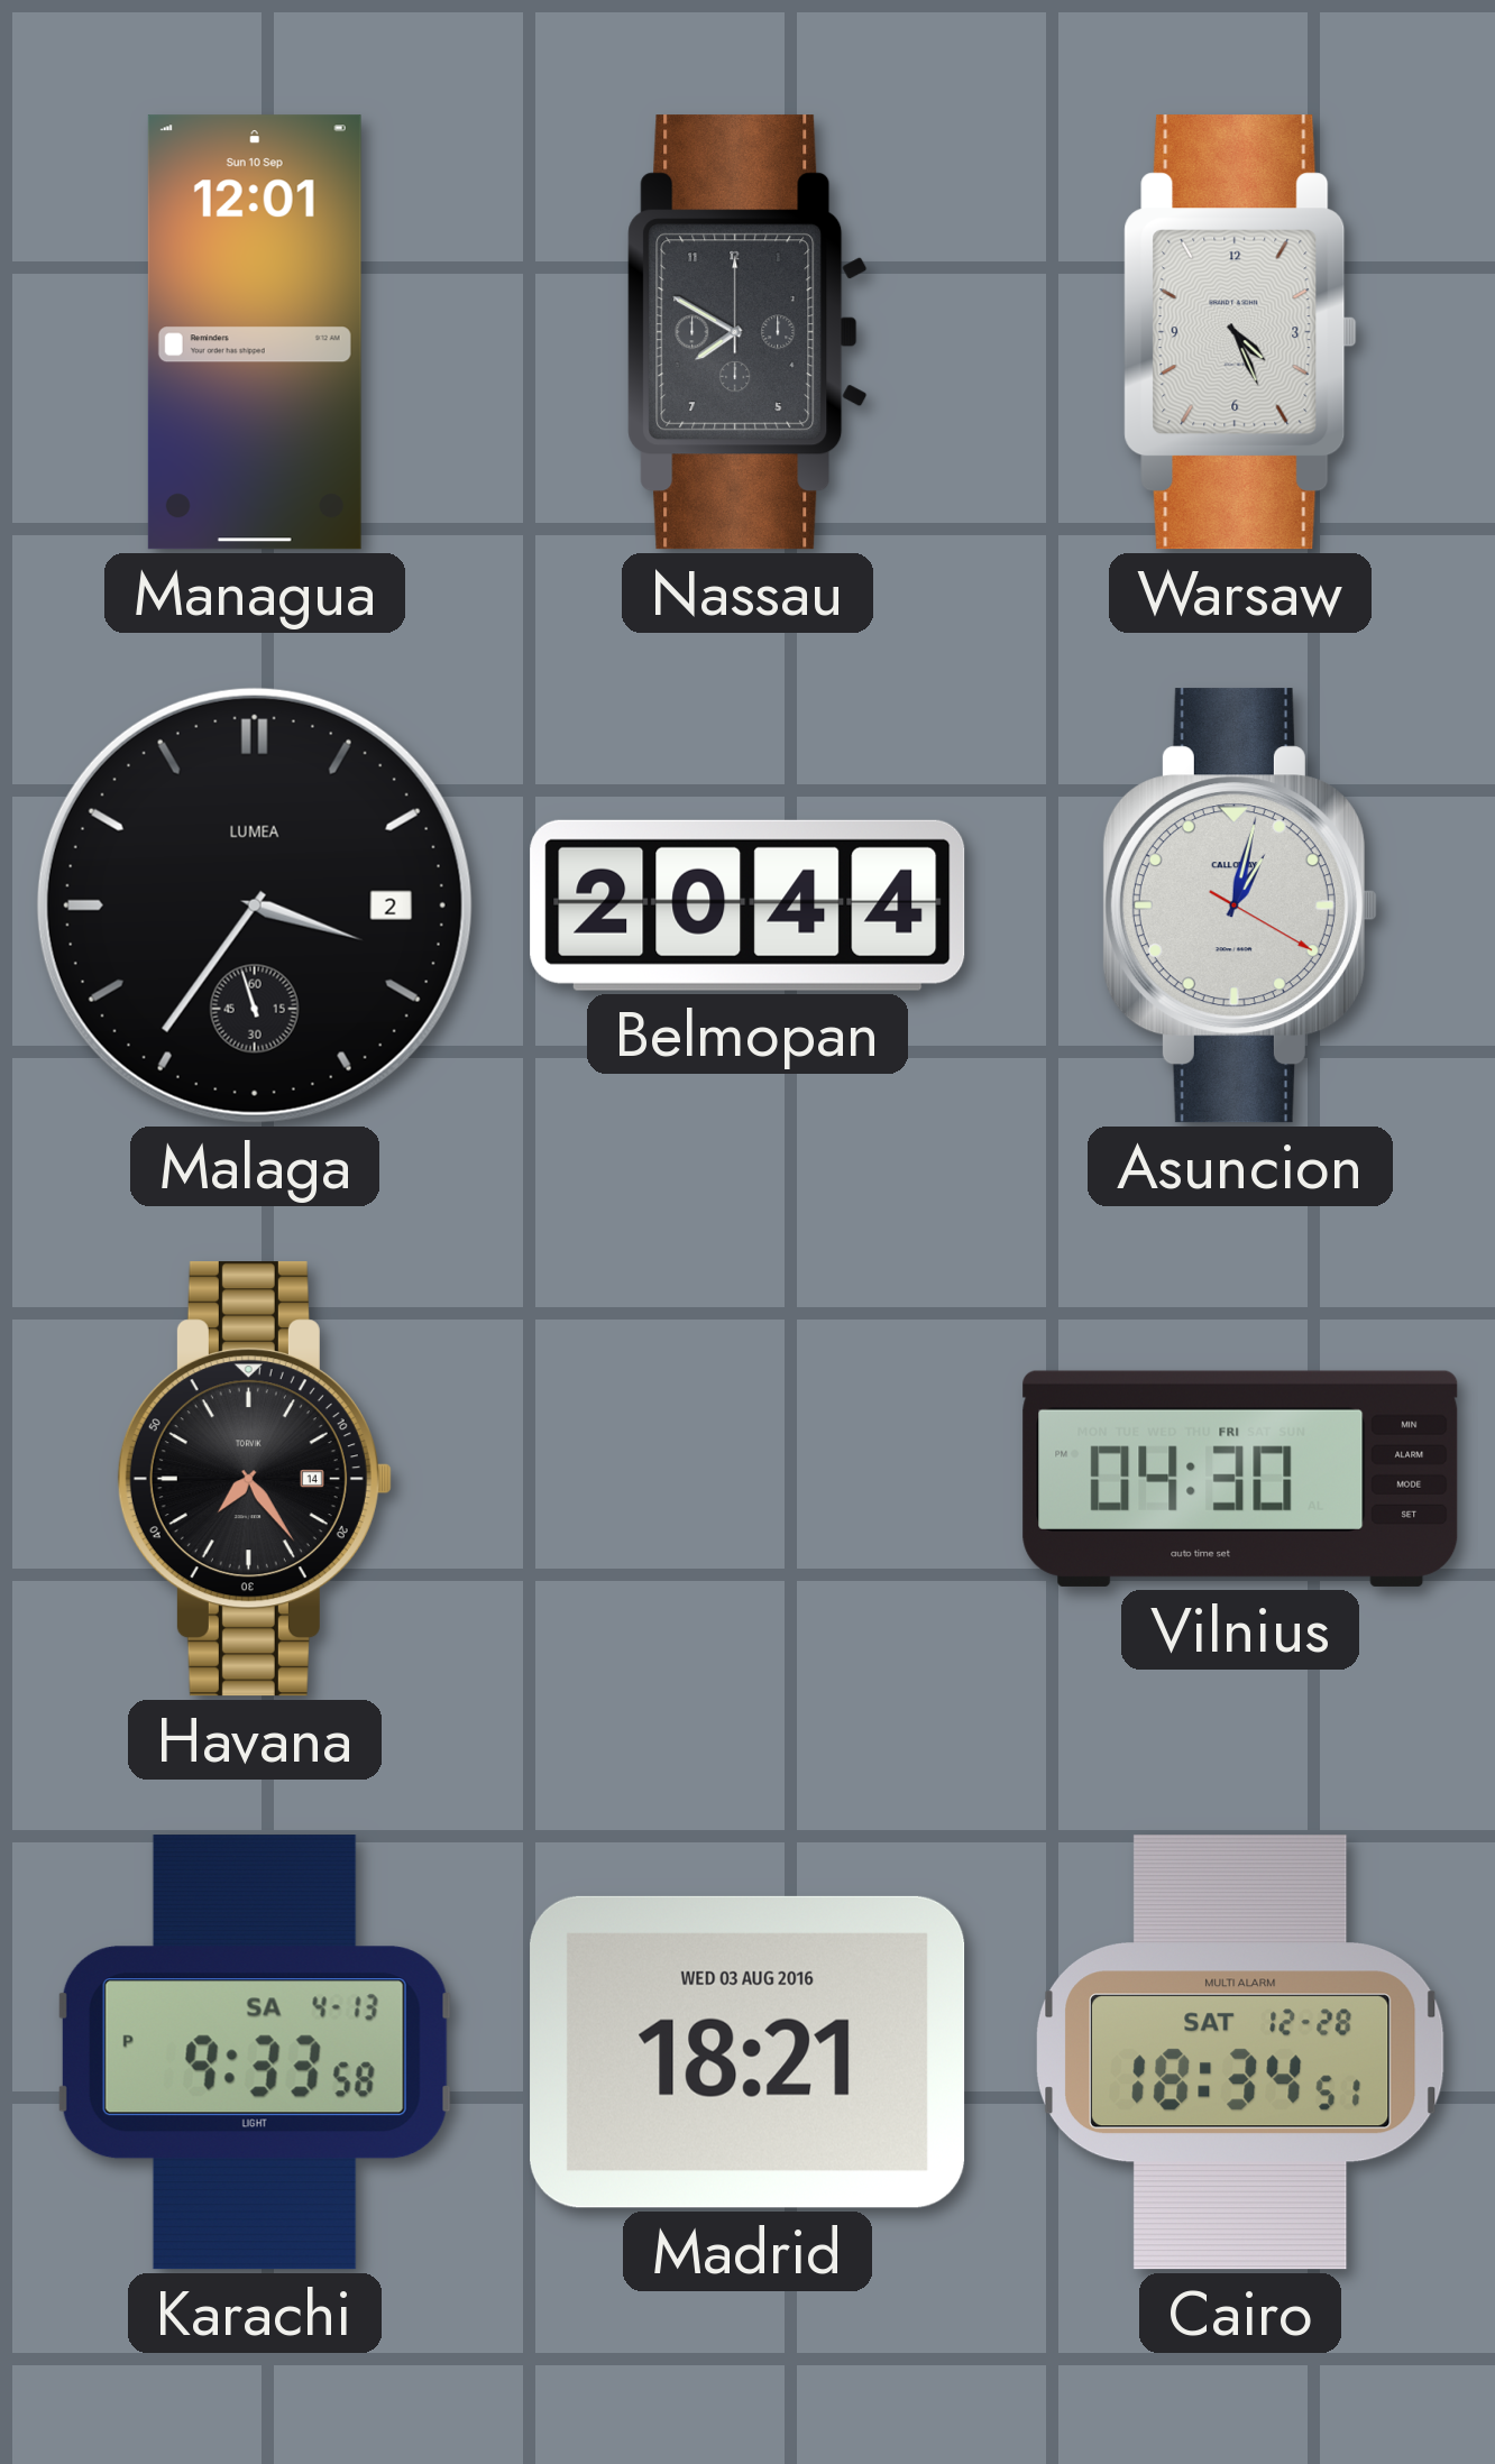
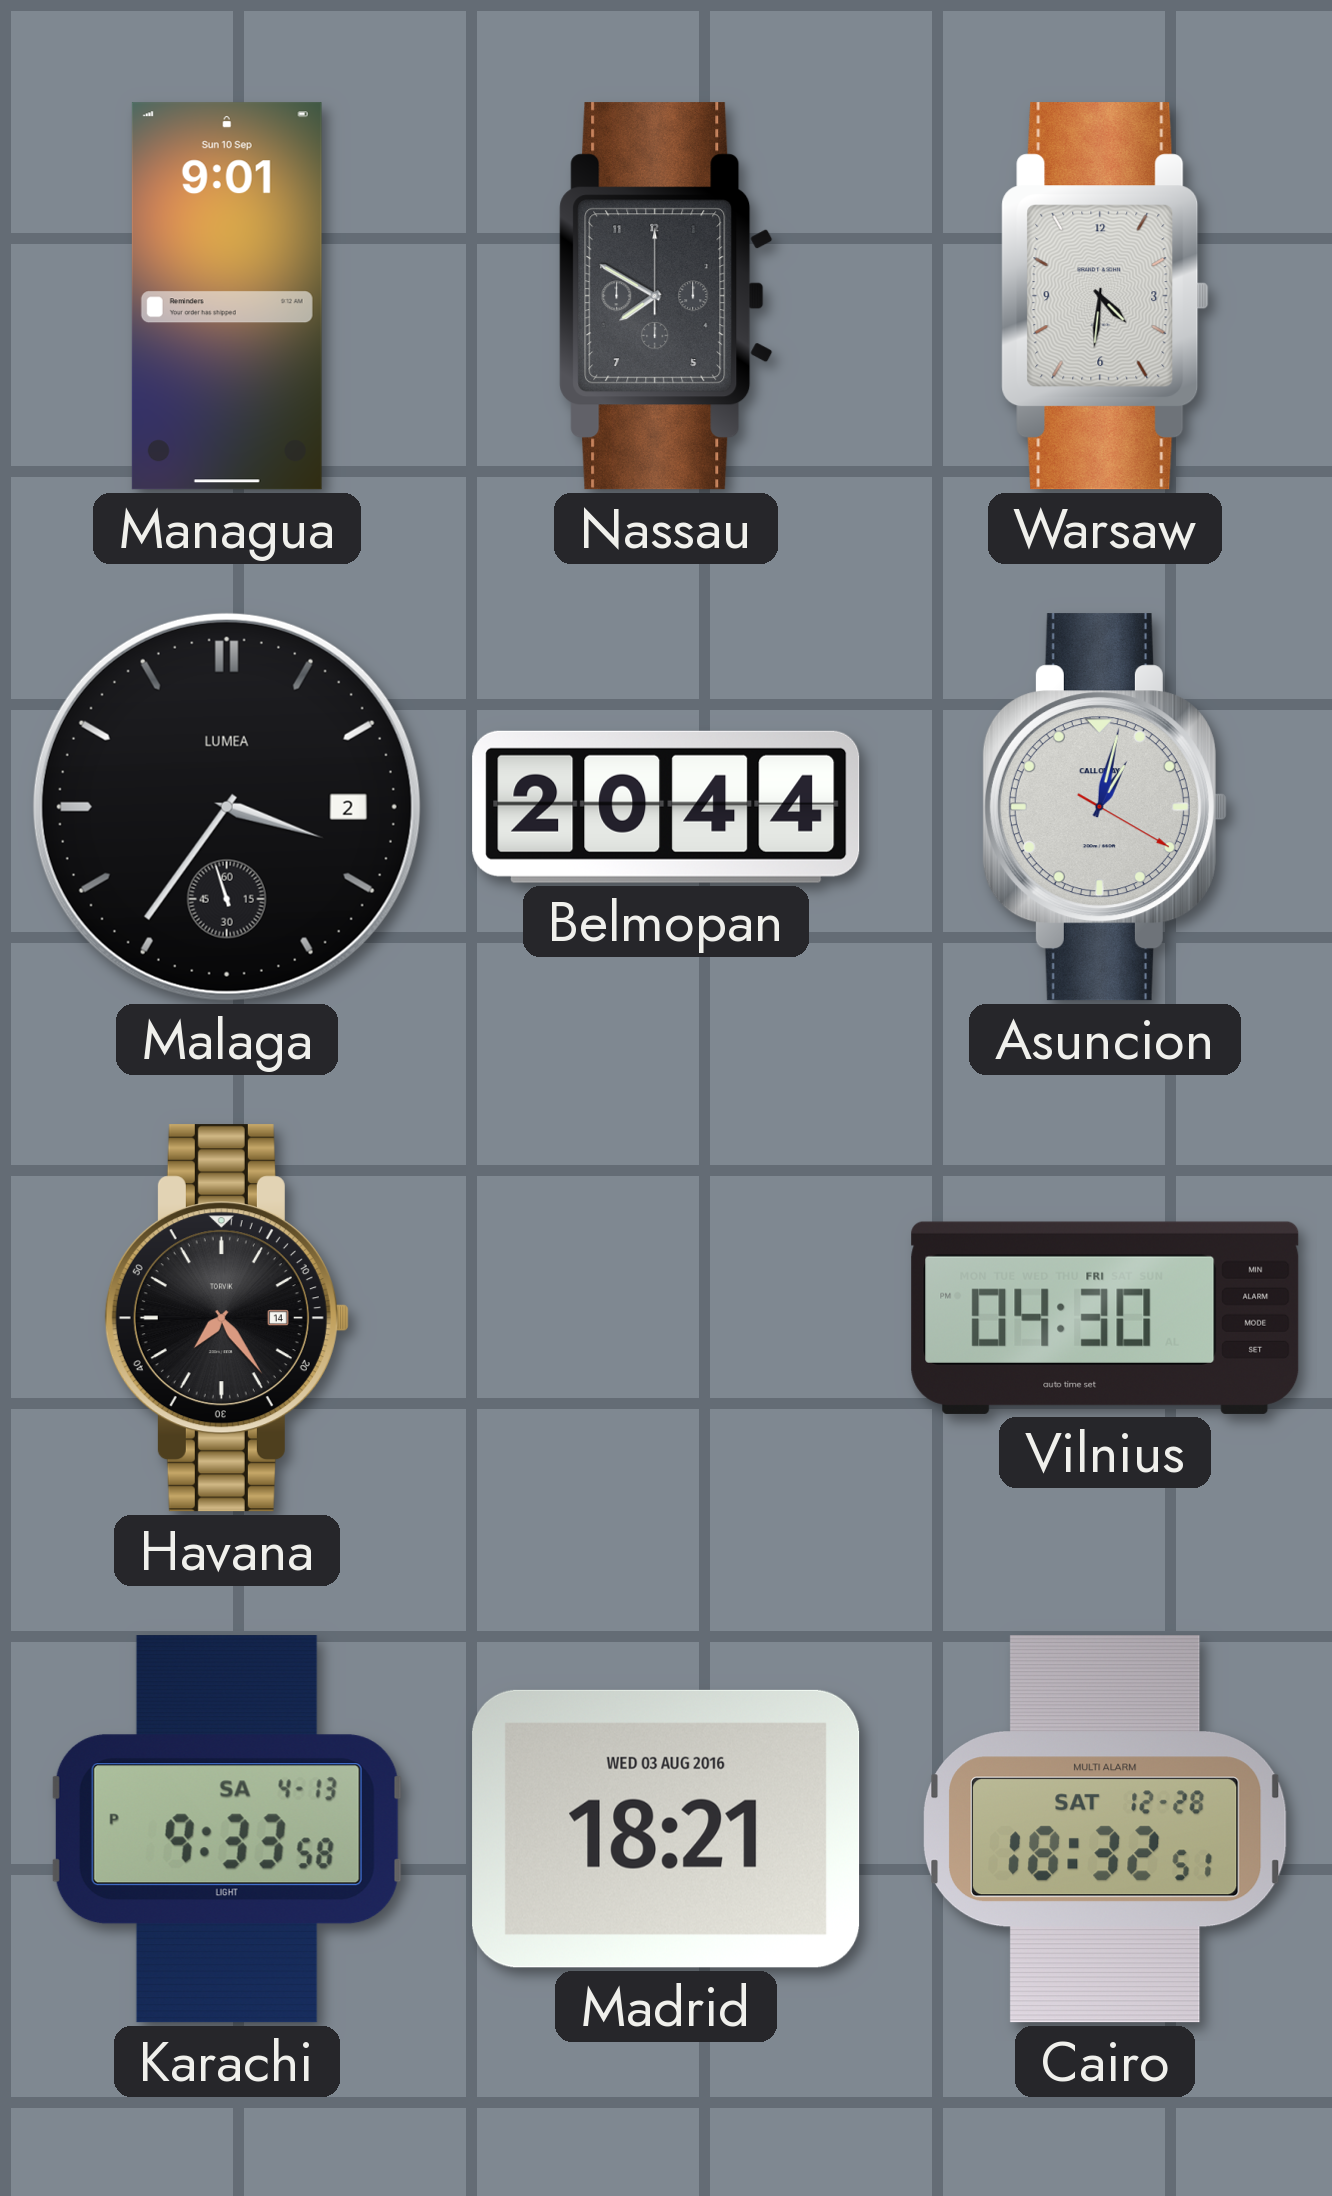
Managua: 12:01 -> 9:01
Warsaw: 4:26 -> 4:31
Cairo: 18:34 -> 18:32
